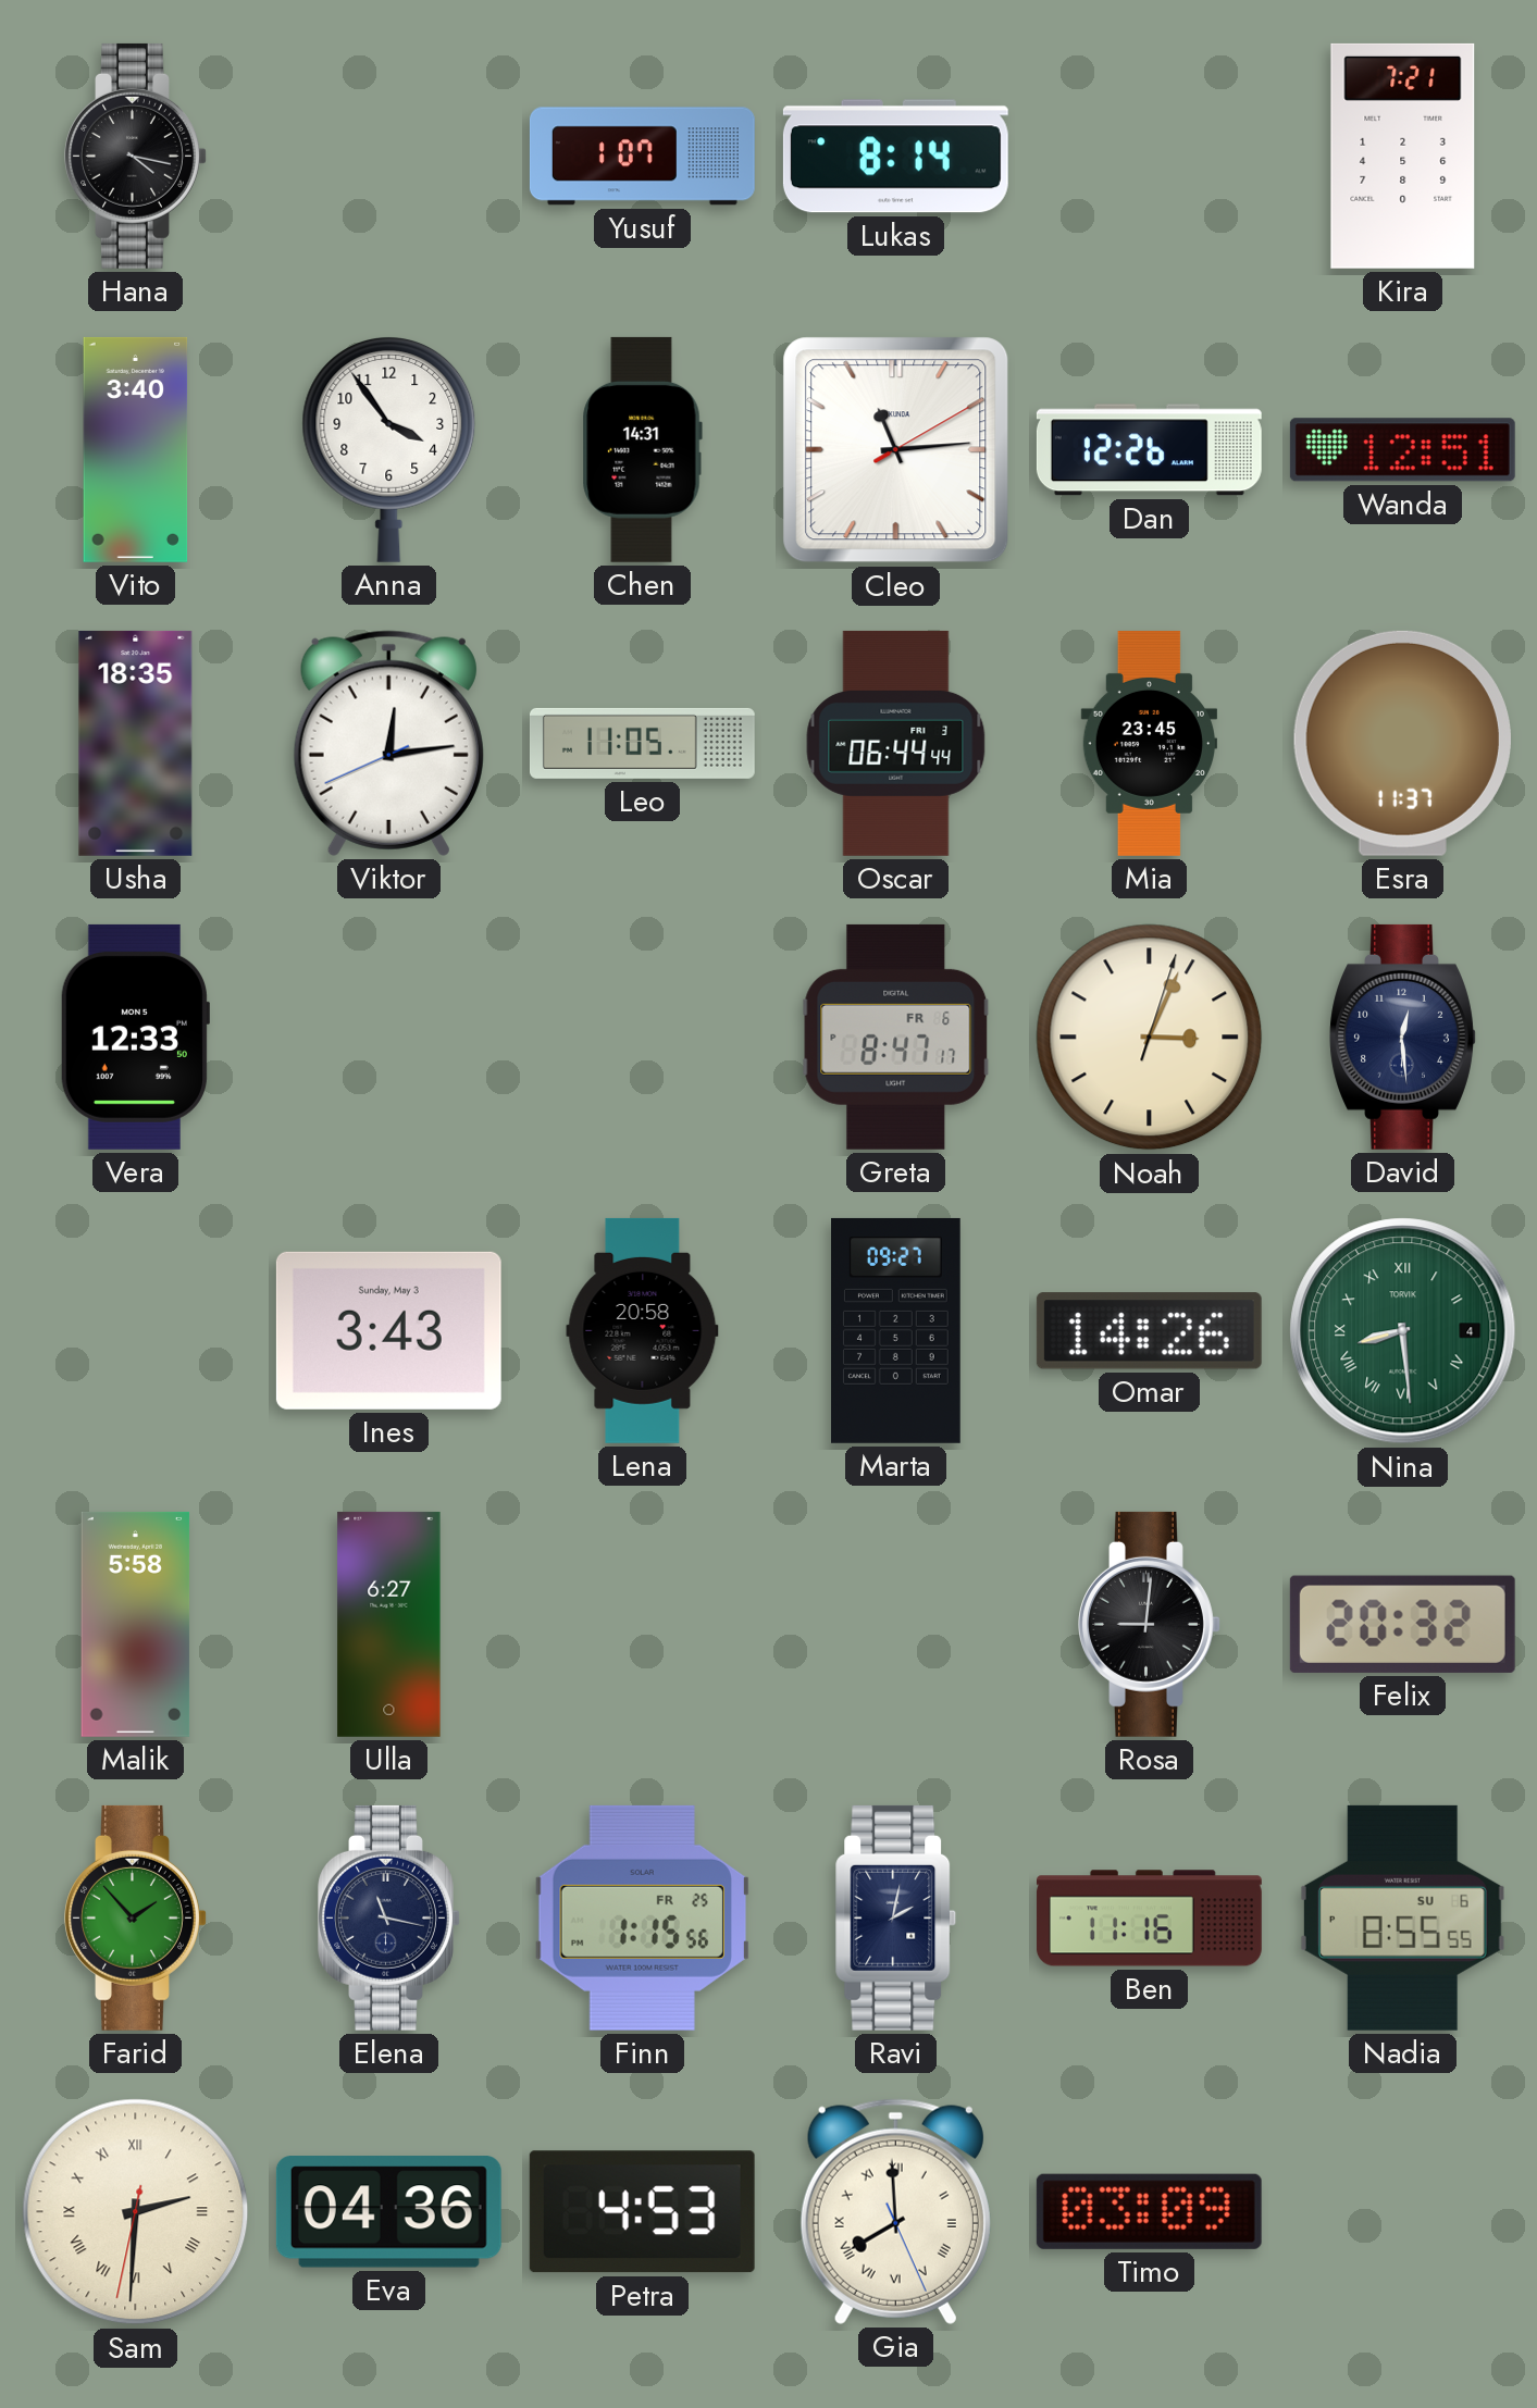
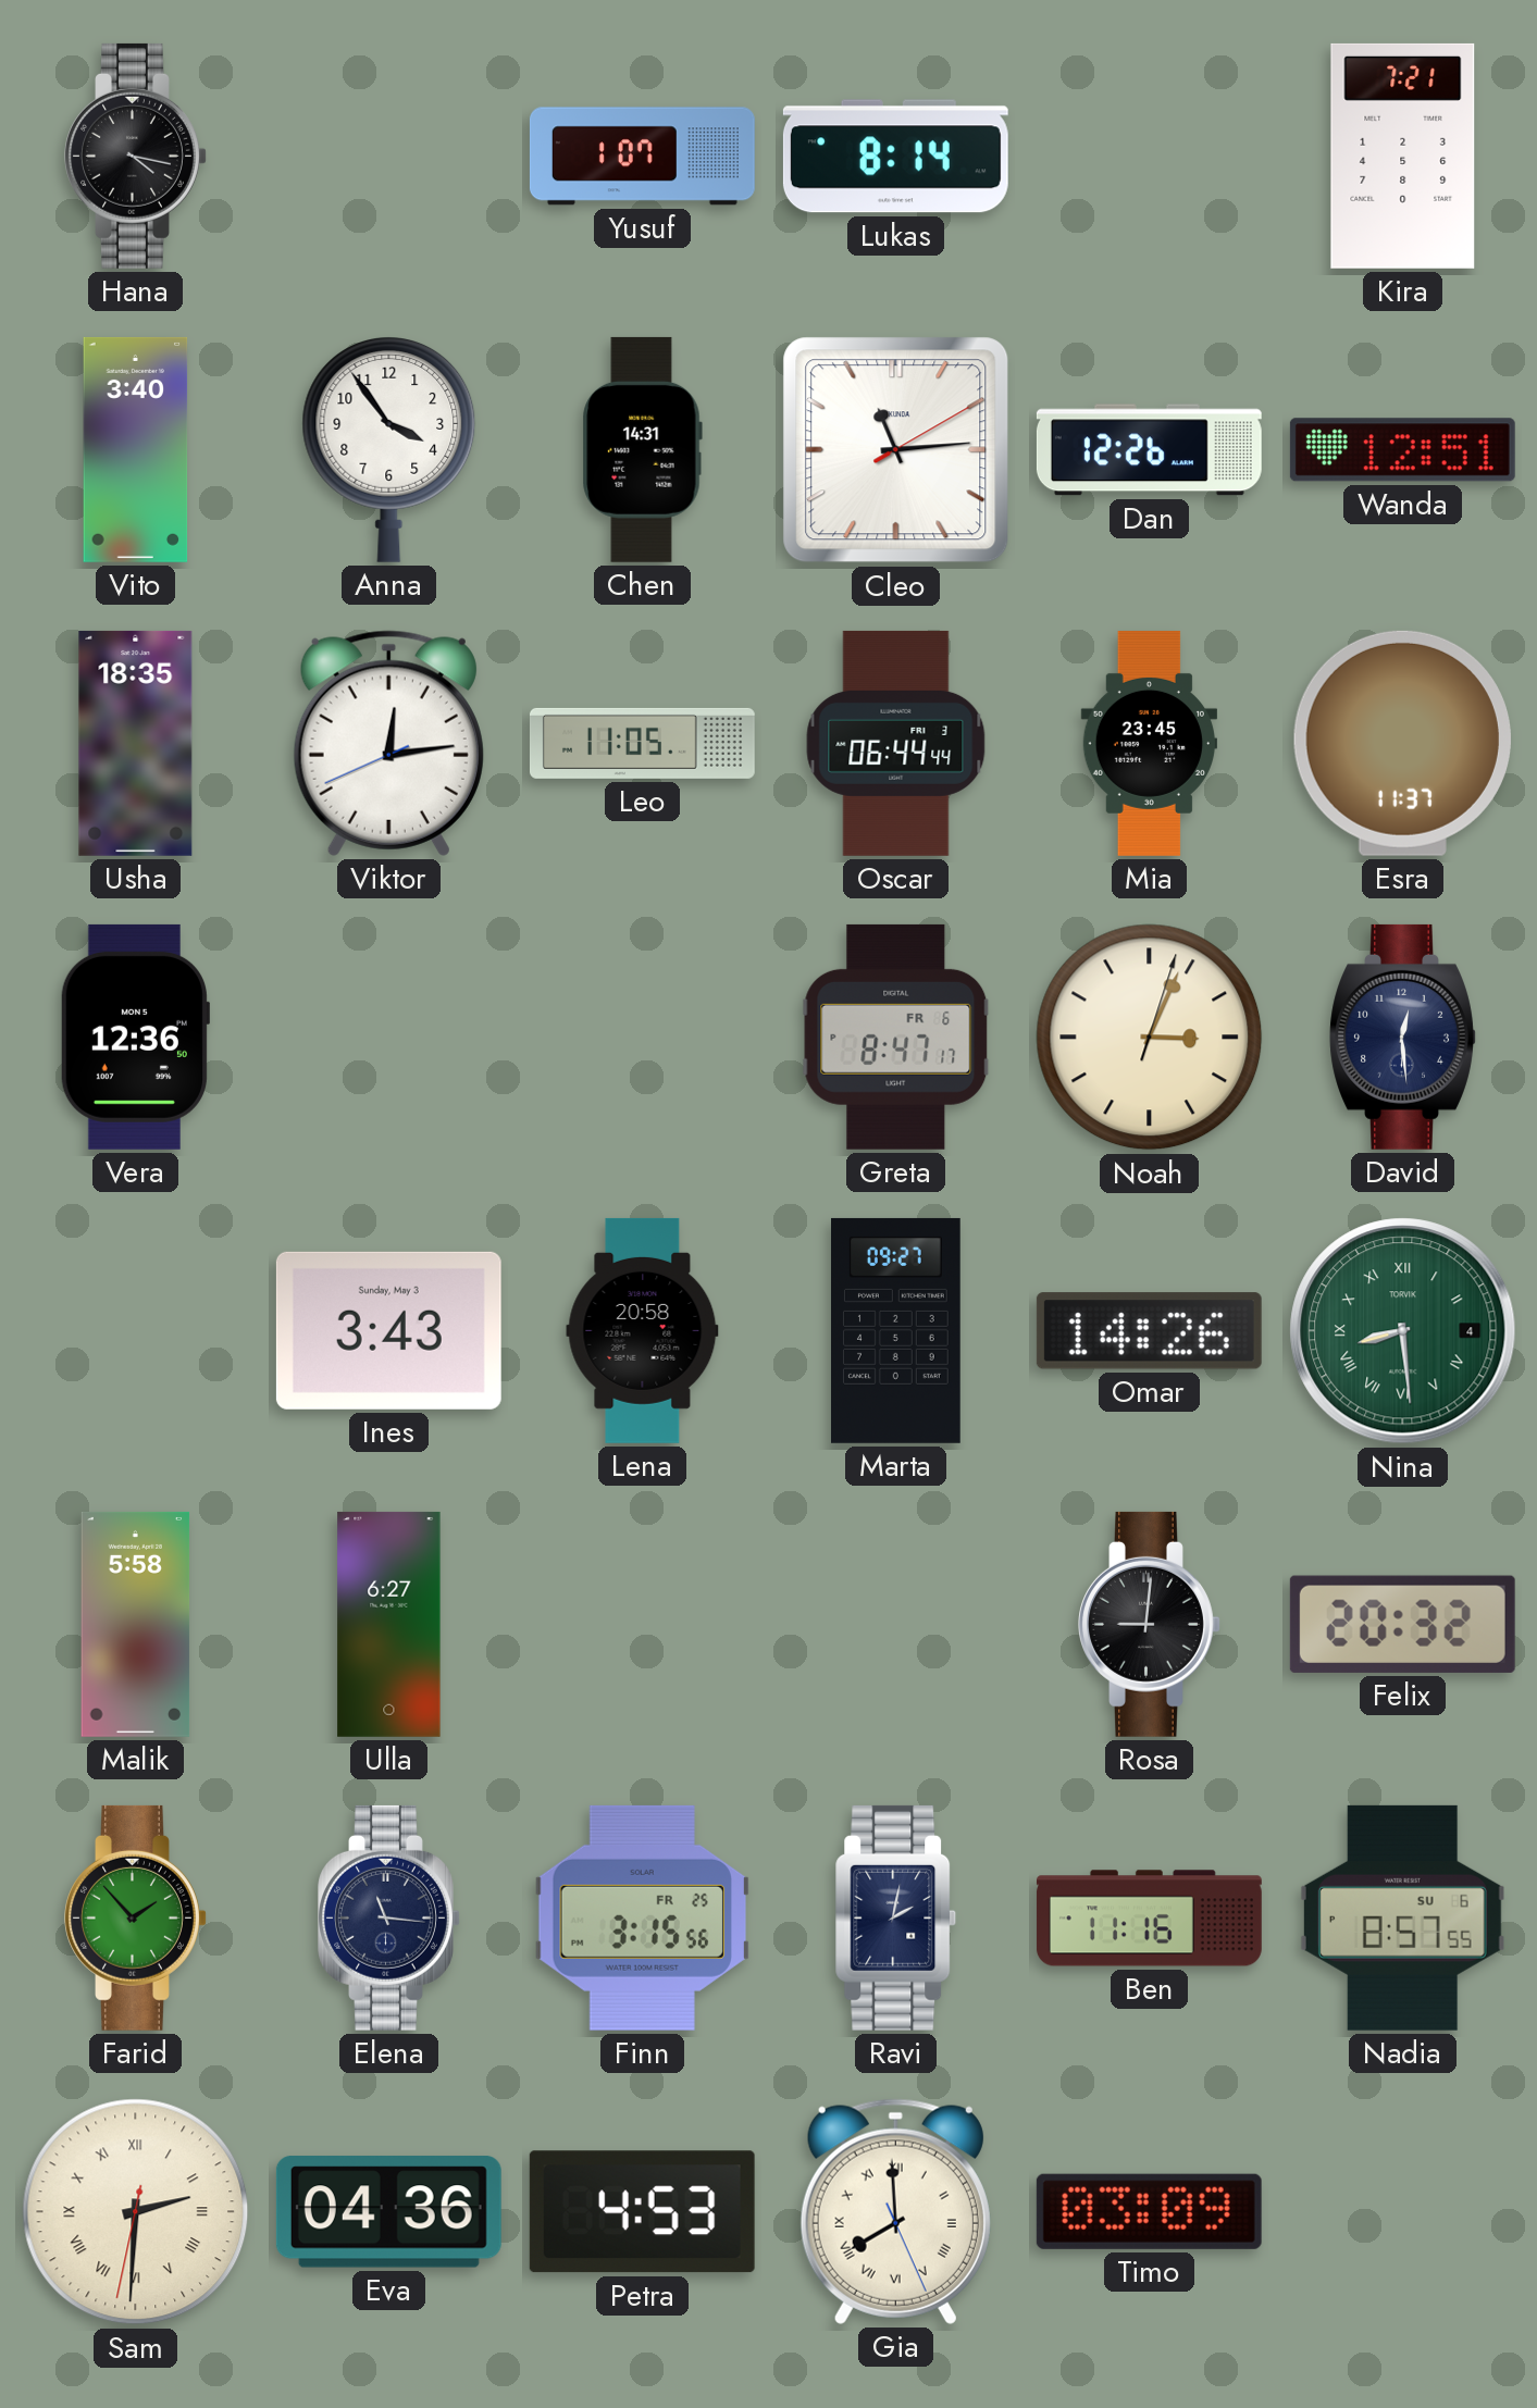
Vera: 12:33 -> 12:36
Elena: 11:17 -> 11:16
Finn: 1:15 -> 3:15
Nadia: 8:55 -> 8:57
